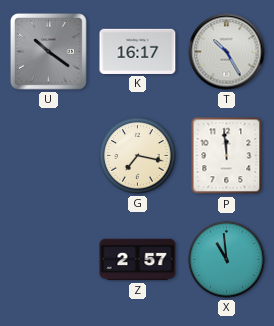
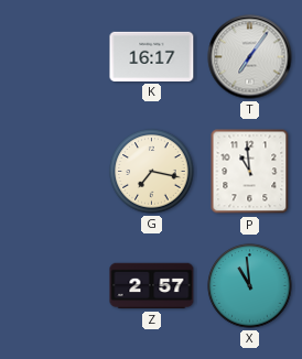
U: 10:21 -> none
T: 10:25 -> 7:06
P: 11:59 -> 10:59
